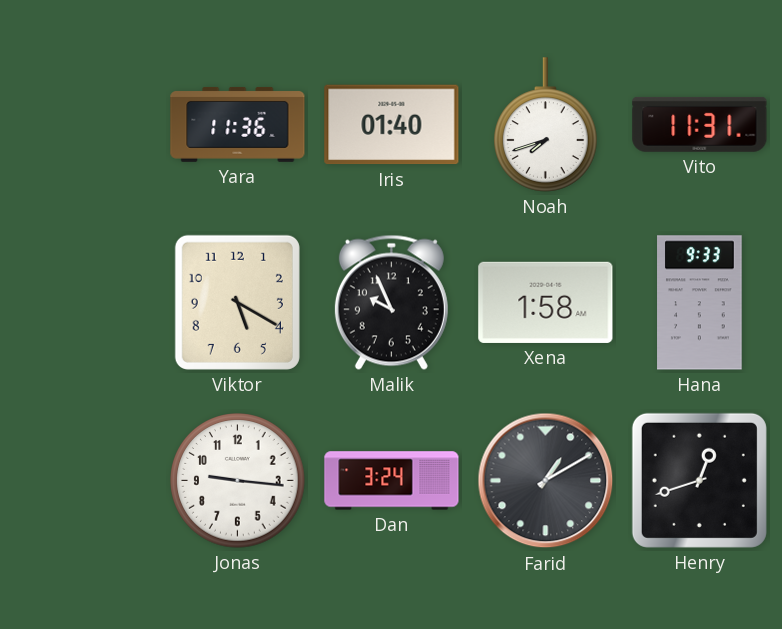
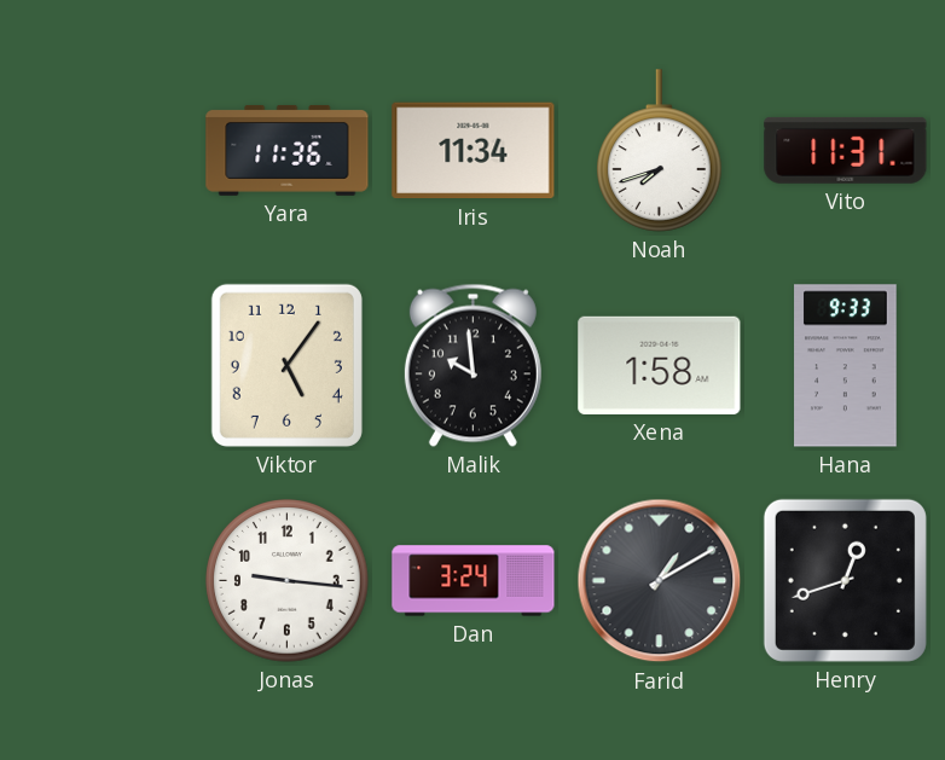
Iris: 01:40 -> 11:34
Viktor: 5:20 -> 5:06
Malik: 9:56 -> 9:59
